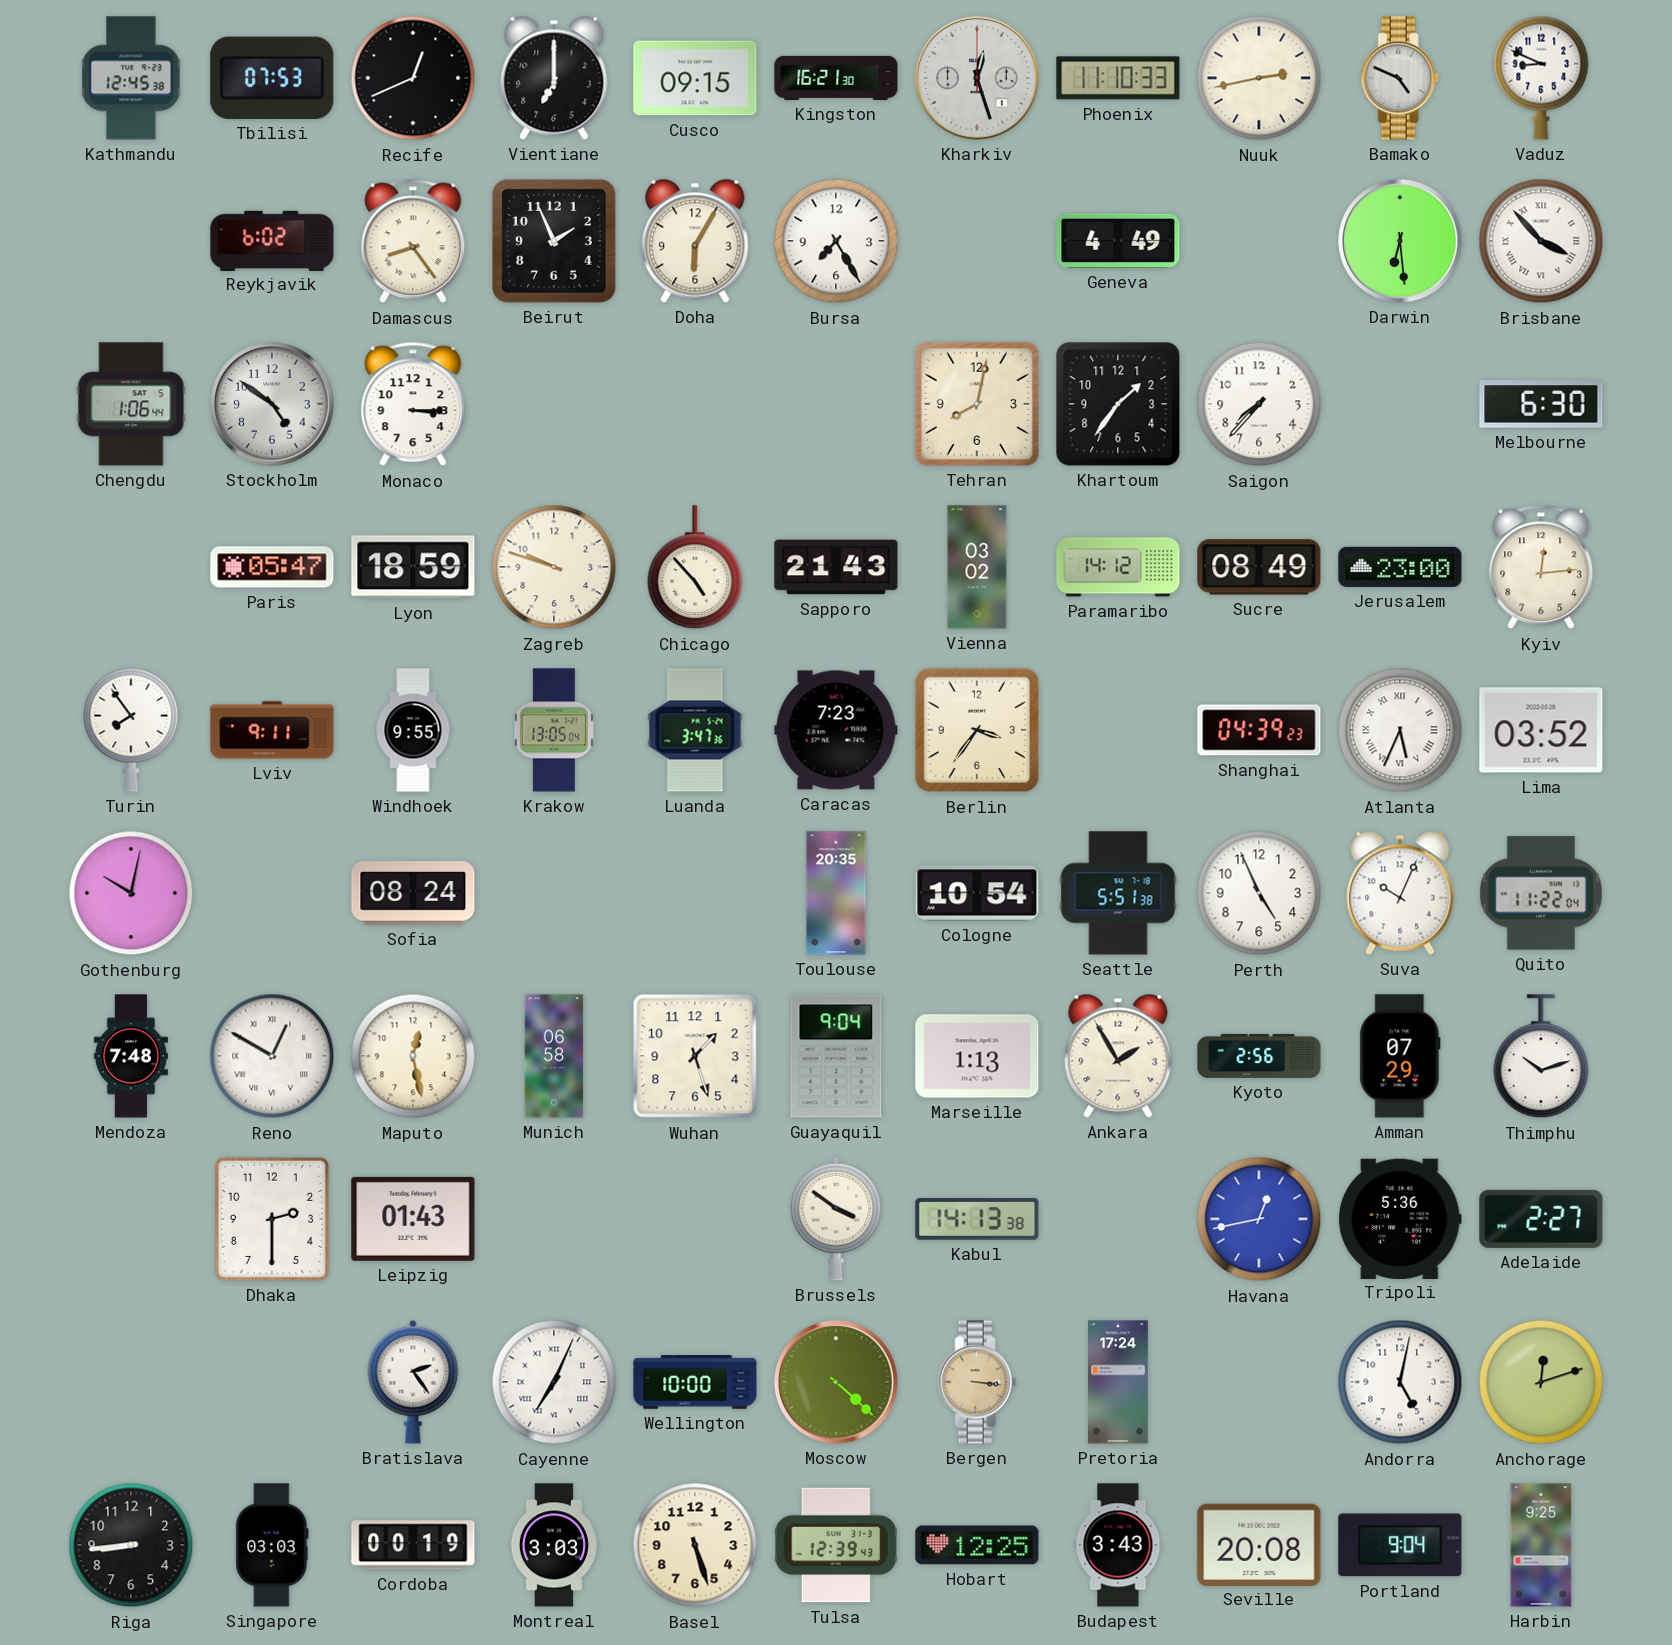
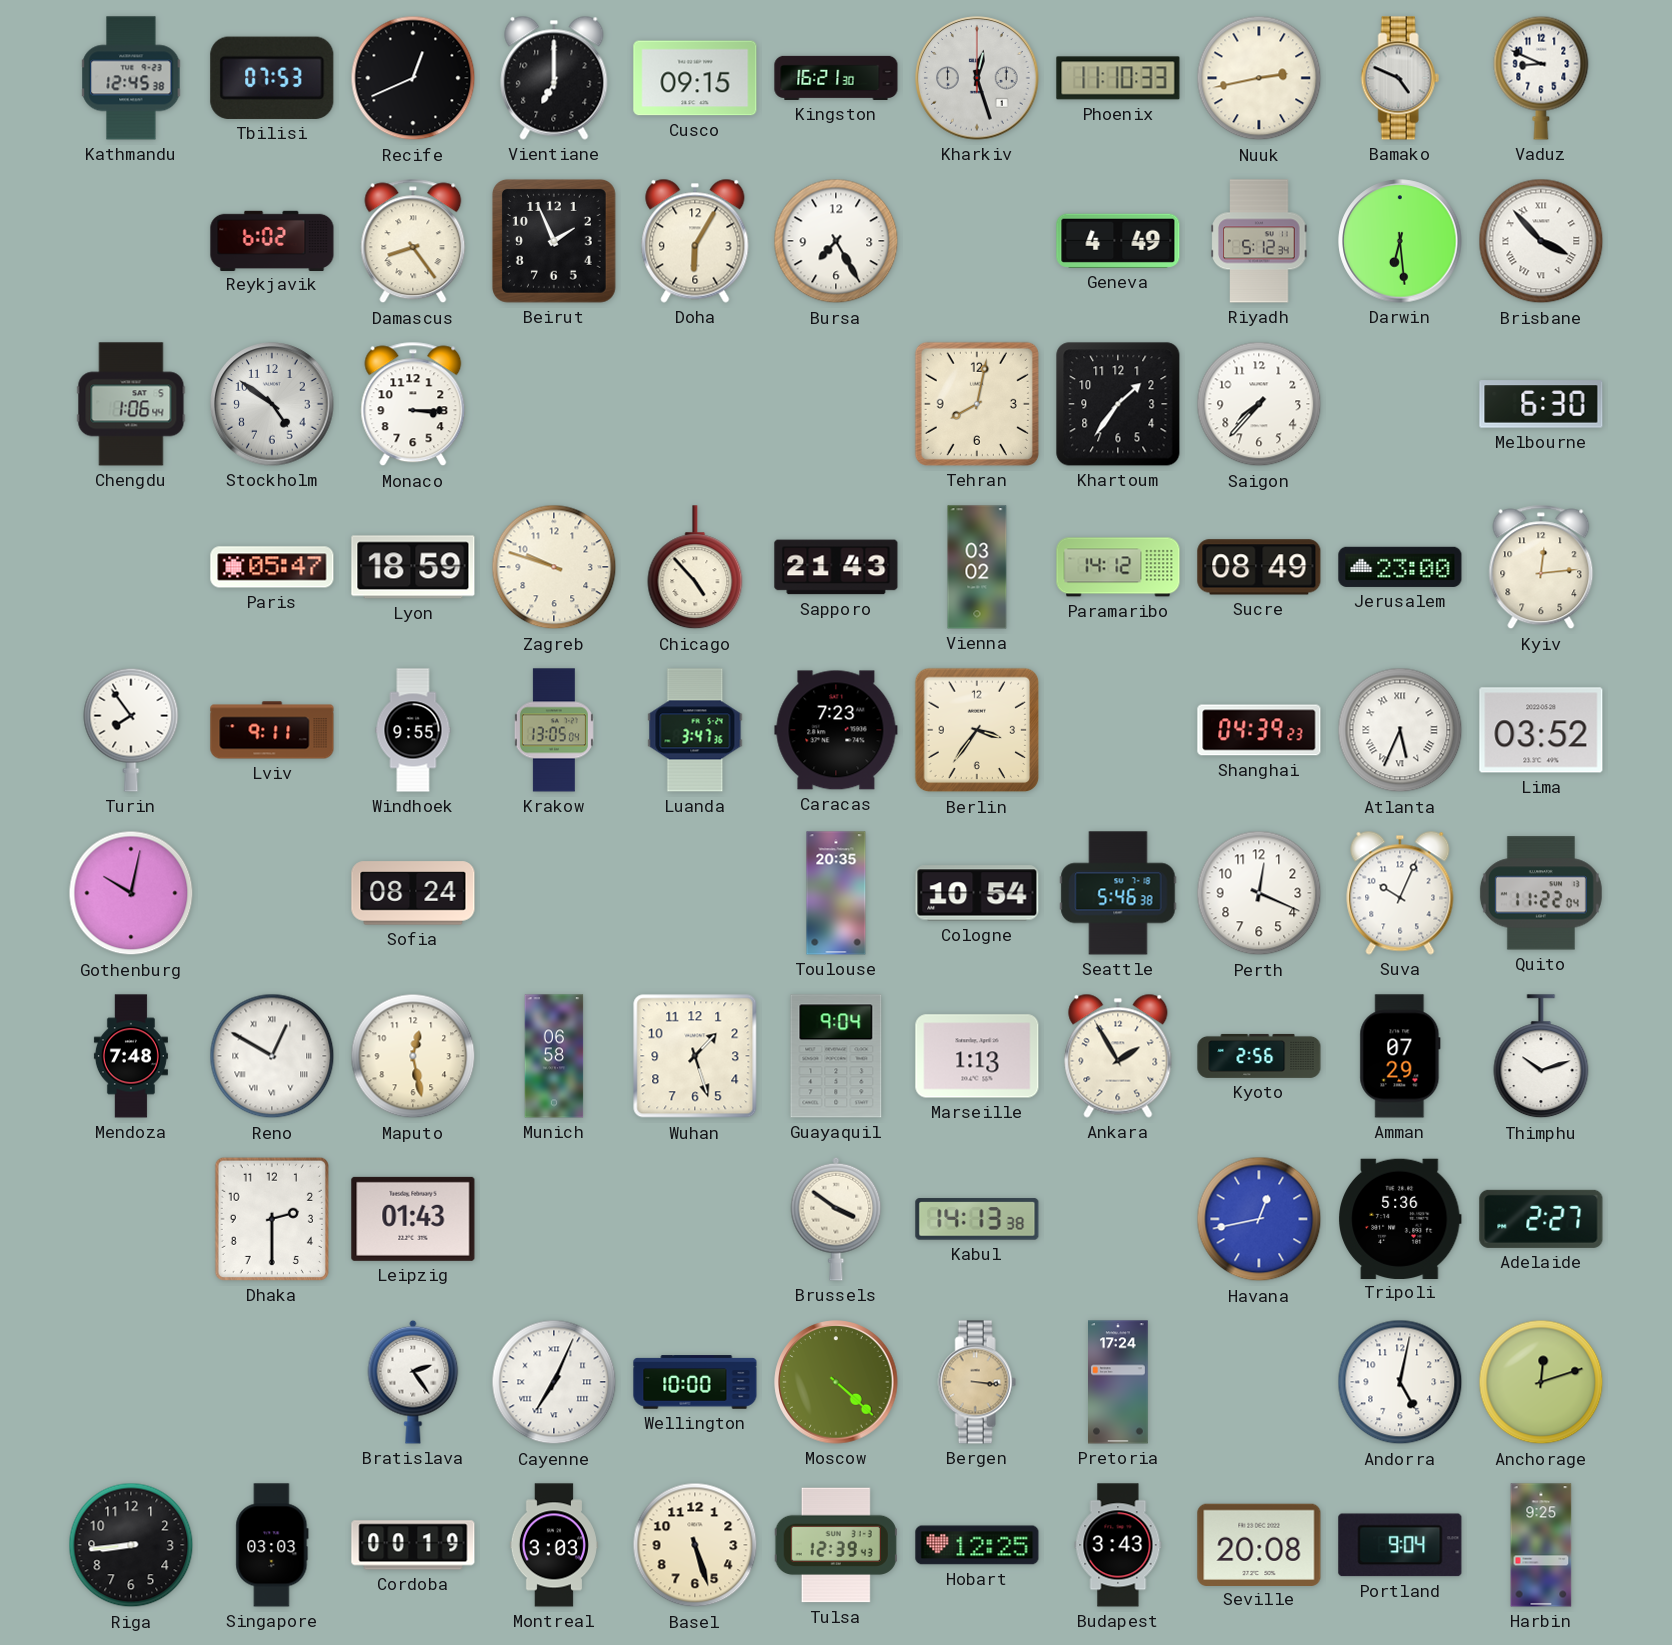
Riyadh: none -> 5:12
Seattle: 5:51 -> 5:46
Perth: 4:56 -> 12:19
